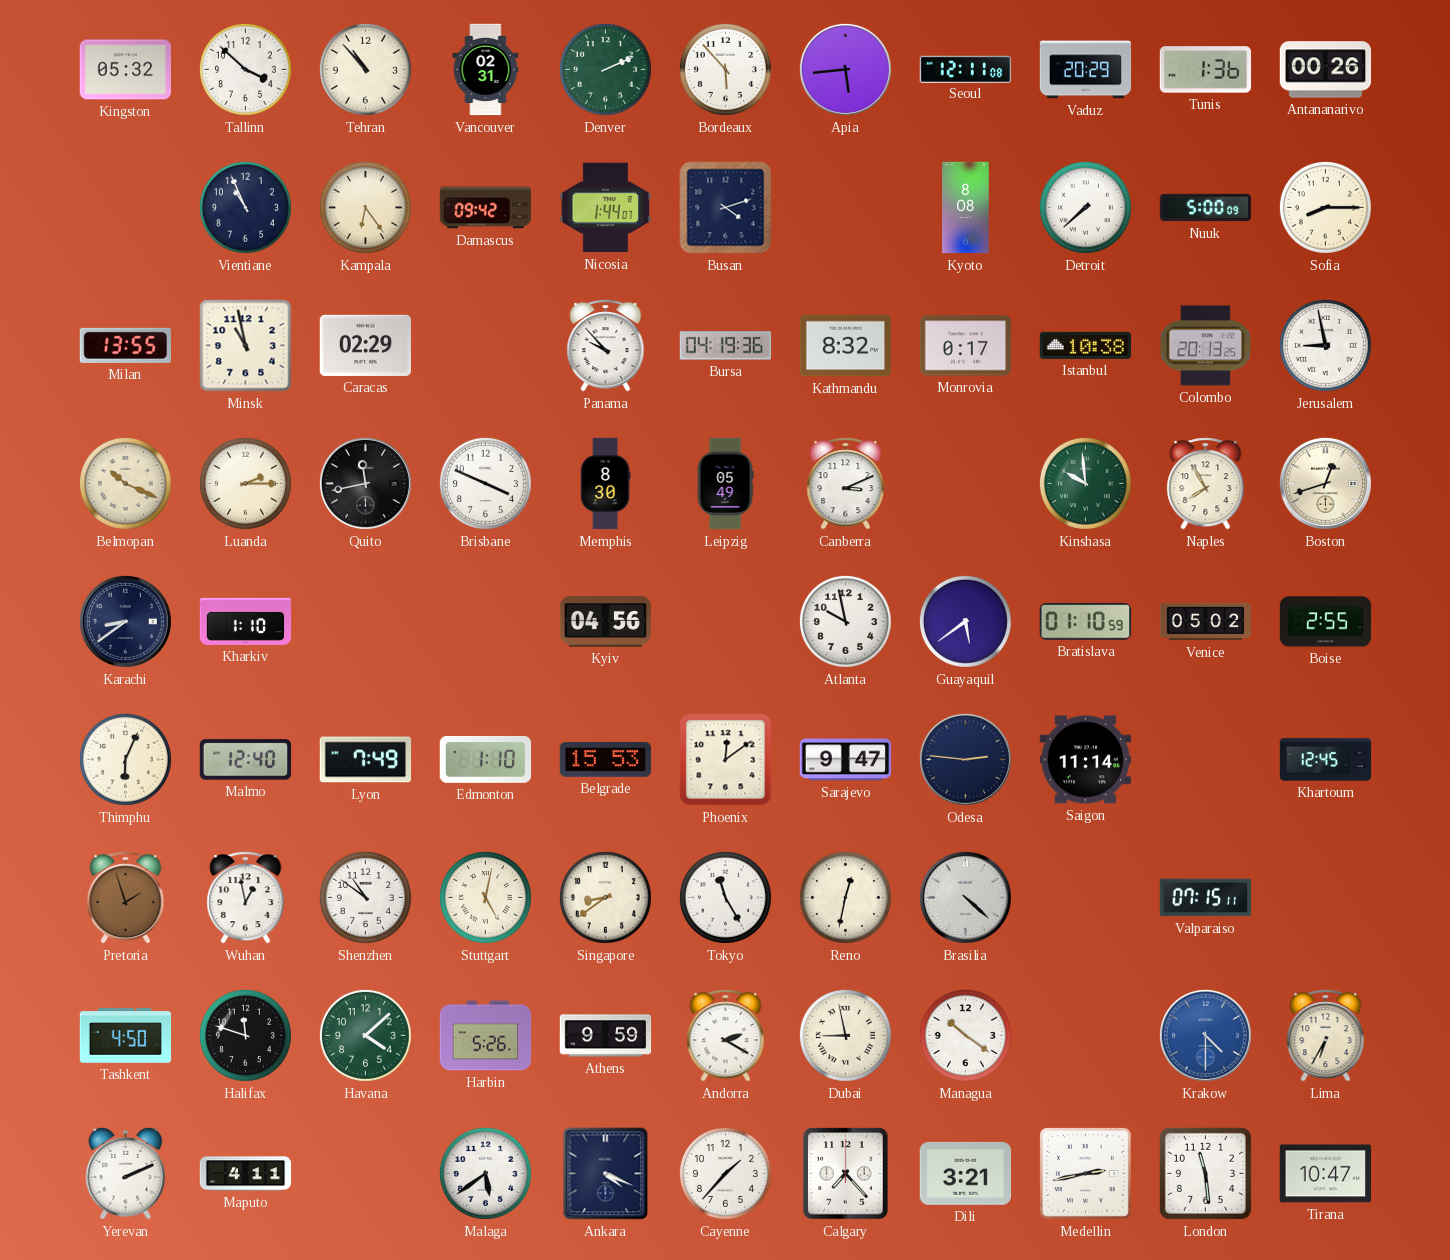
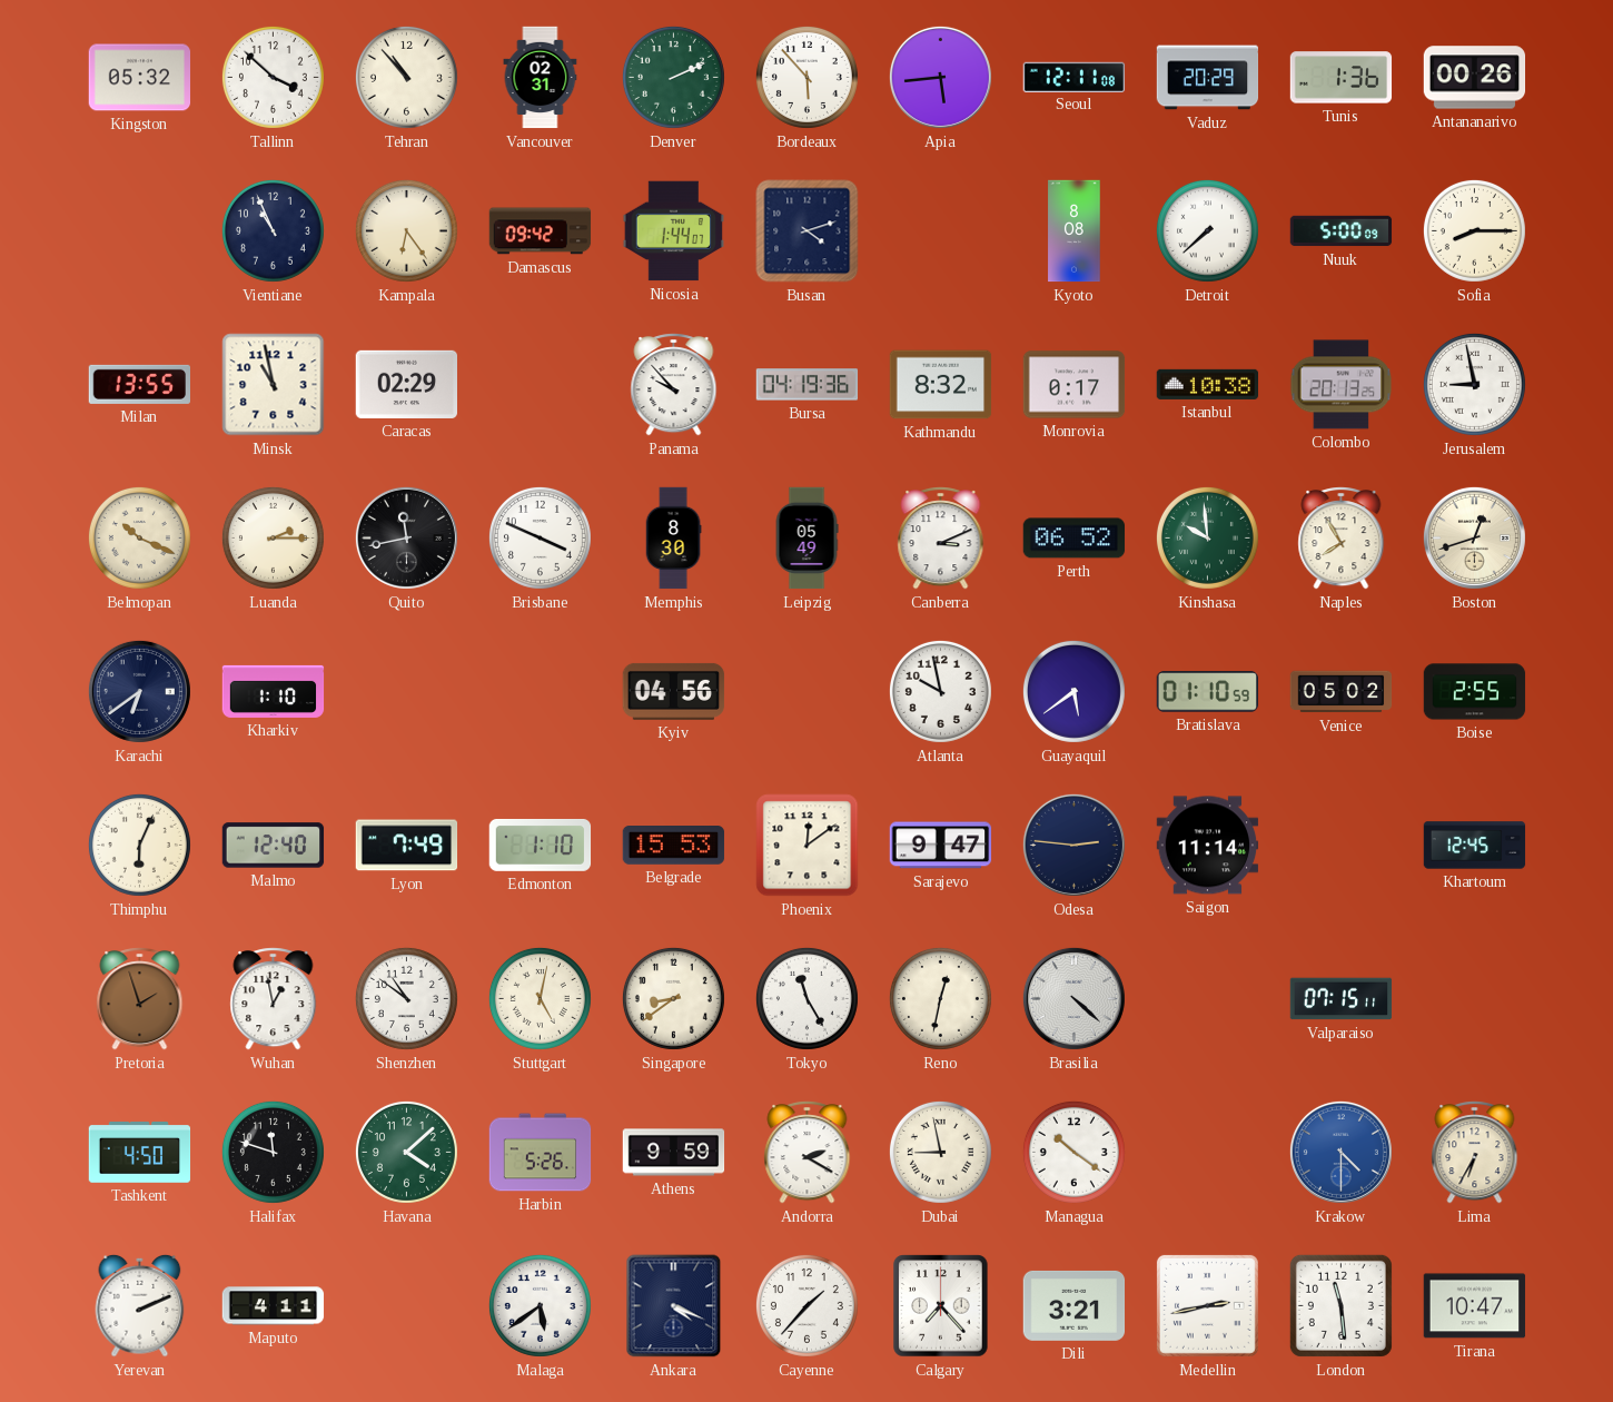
Perth: none -> 06:52
Karachi: 8:39 -> 6:39
